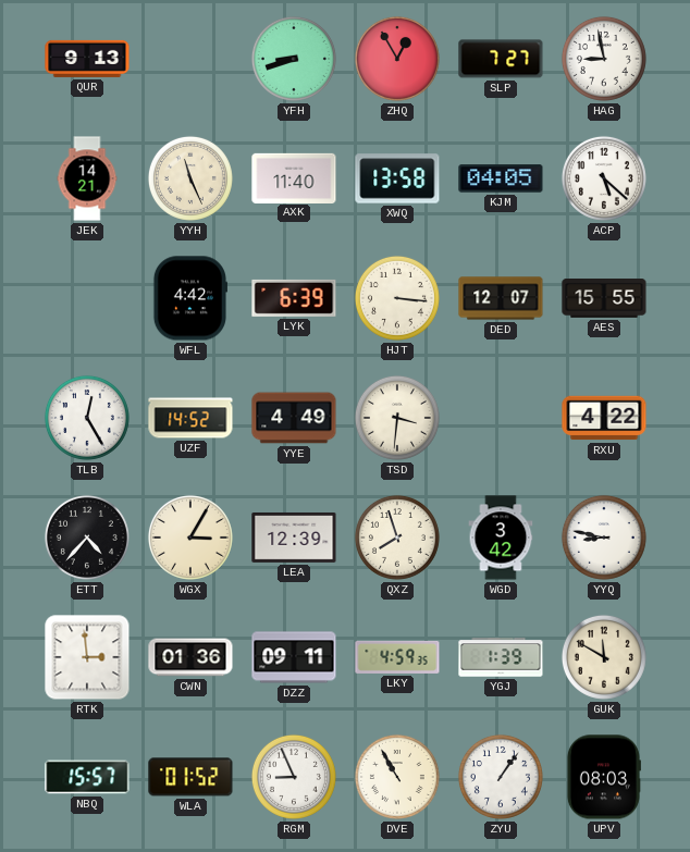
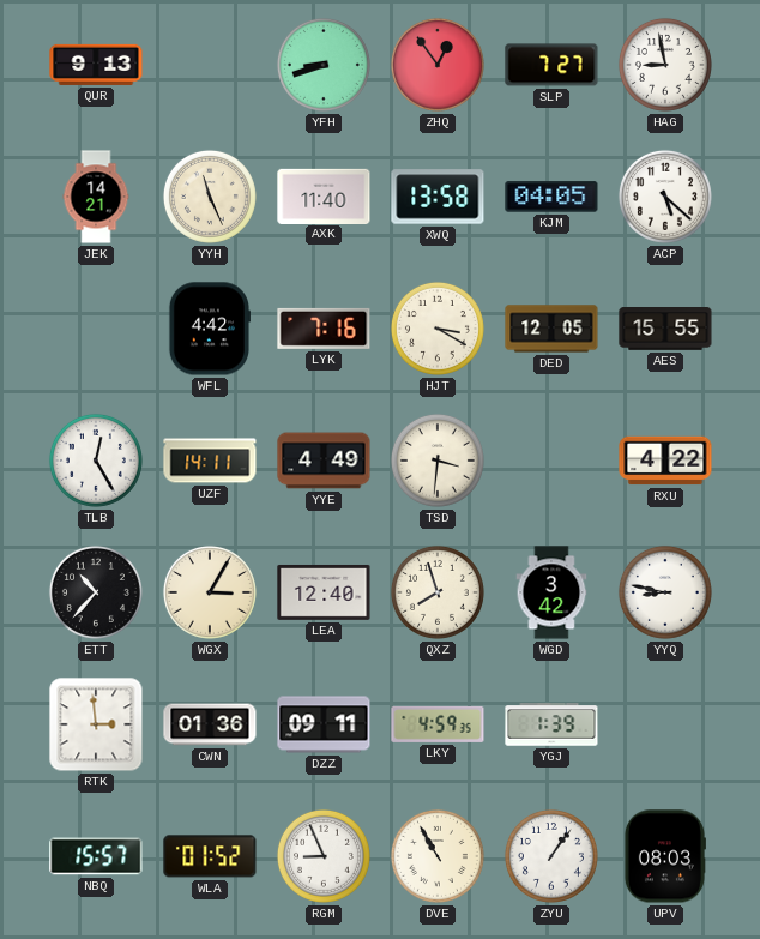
ZHQ: 12:55 -> 12:54
LYK: 6:39 -> 7:16
HJT: 3:16 -> 3:20
DED: 12:07 -> 12:05
UZF: 14:52 -> 14:11
ETT: 4:37 -> 10:37
LEA: 12:39 -> 12:40
GUK: 11:50 -> none
